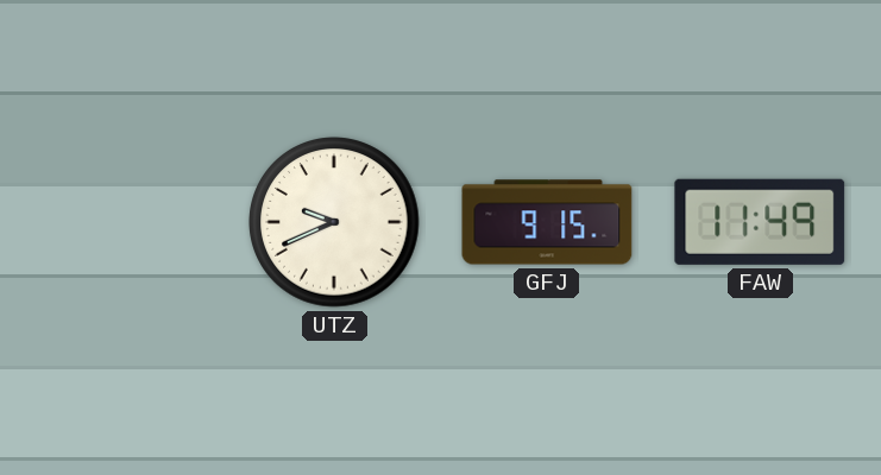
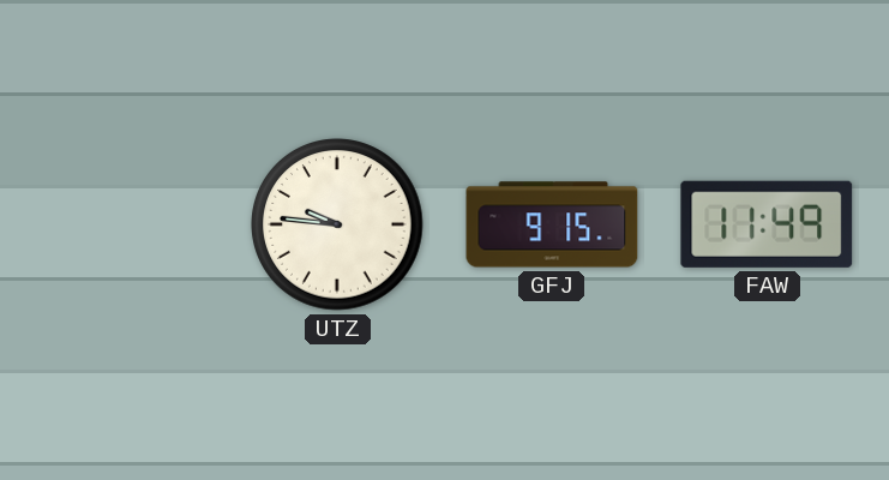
UTZ: 9:41 -> 9:46
